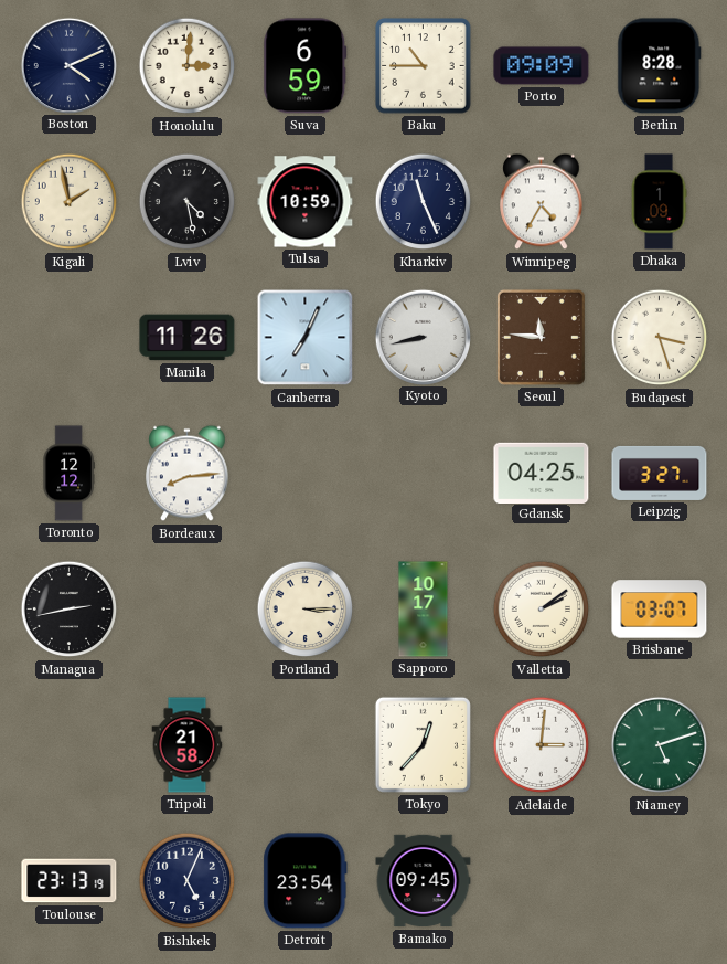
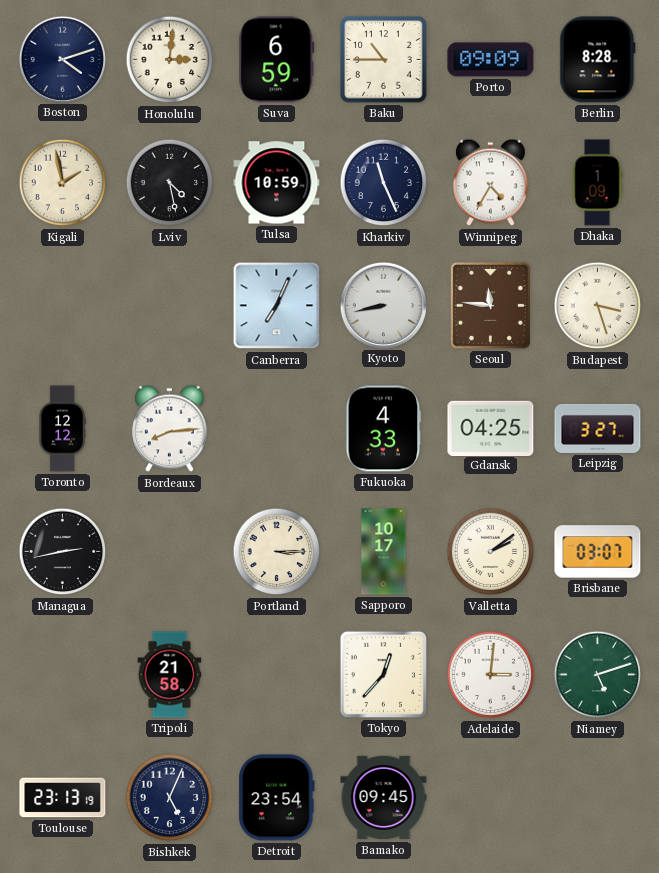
Boston: 4:11 -> 4:12
Manila: 11:26 -> none
Fukuoka: none -> 4:33
